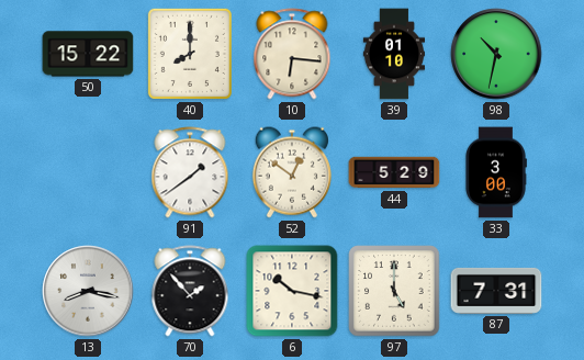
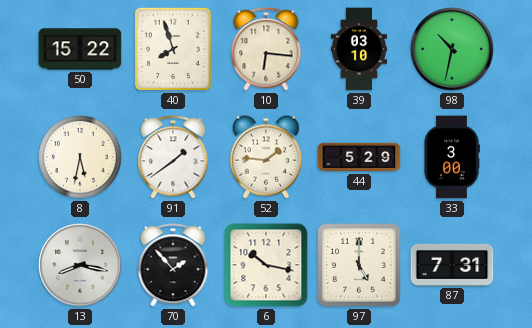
40: 8:00 -> 7:57
39: 01:10 -> 03:10
8: none -> 5:32
52: 12:51 -> 1:46
